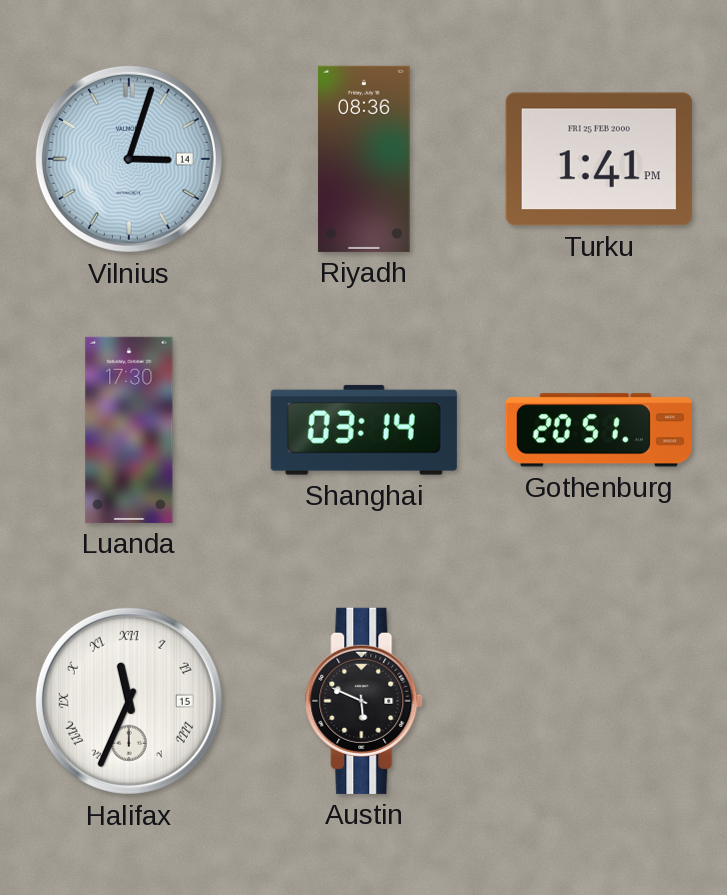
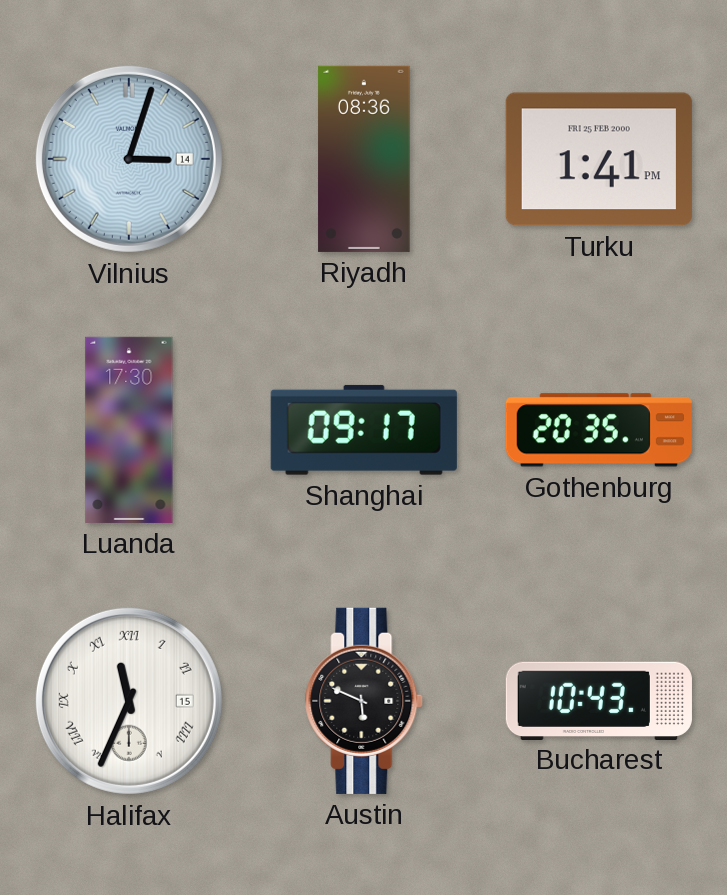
Shanghai: 03:14 -> 09:17
Gothenburg: 20:51 -> 20:35
Bucharest: none -> 10:43
